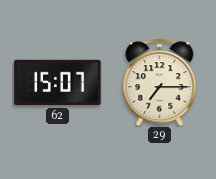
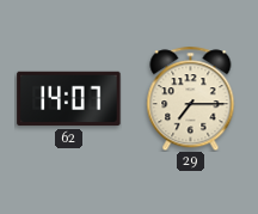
62: 15:07 -> 14:07
